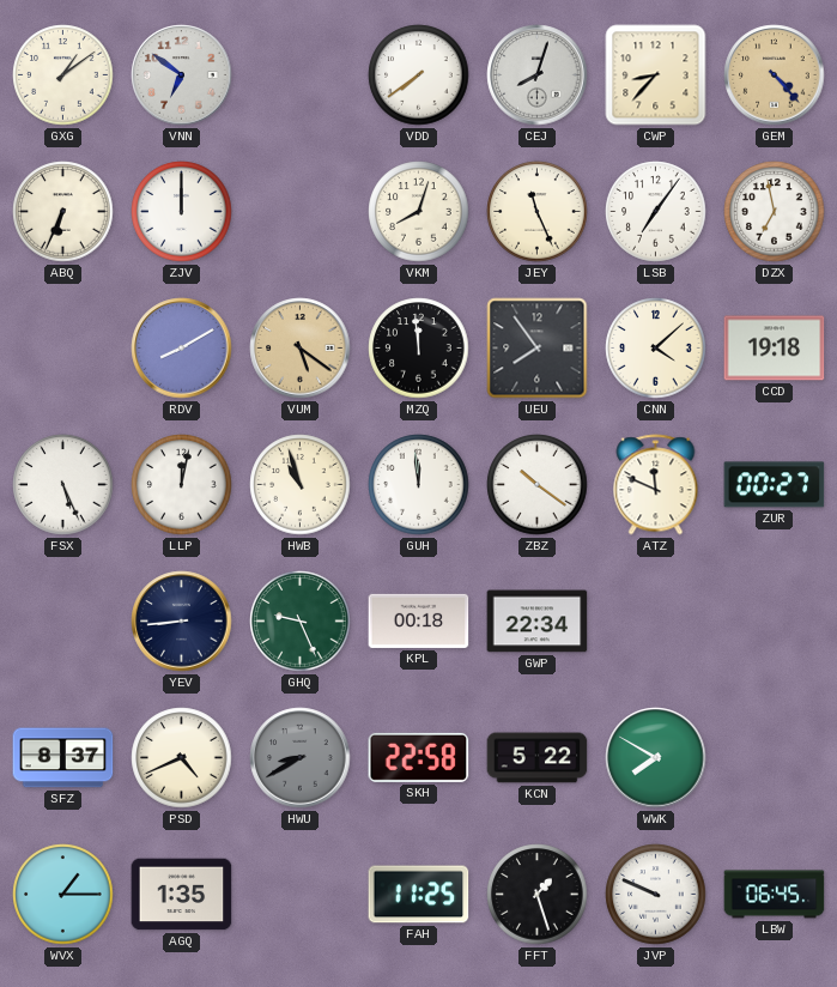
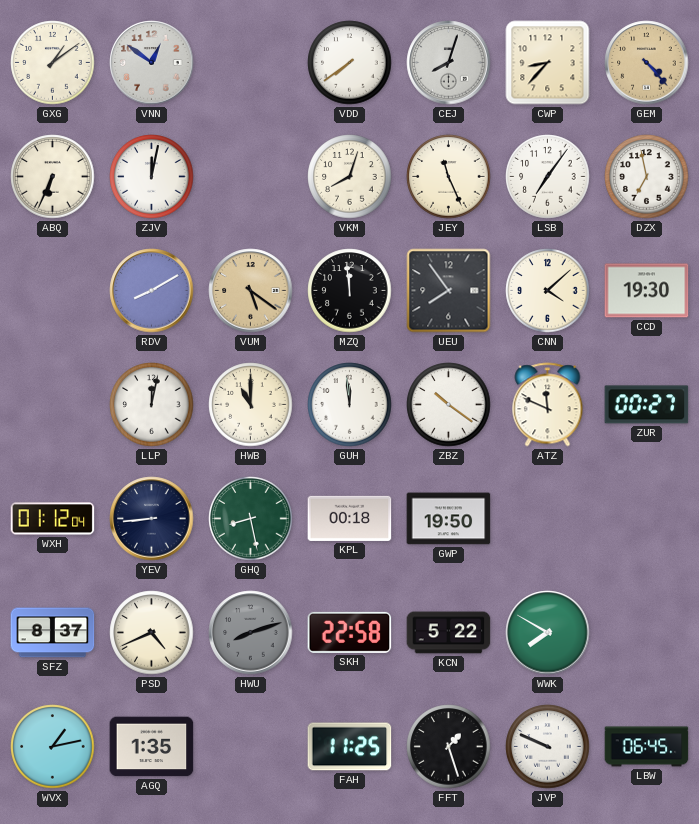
VNN: 6:51 -> 12:51
ZJV: 12:00 -> 12:02
CCD: 19:18 -> 19:30
FSX: 5:26 -> none
HWB: 10:57 -> 11:00
WXH: none -> 01:12
GHQ: 9:26 -> 8:28
GWP: 22:34 -> 19:50
HWU: 8:40 -> 8:12
WVX: 1:15 -> 1:13
